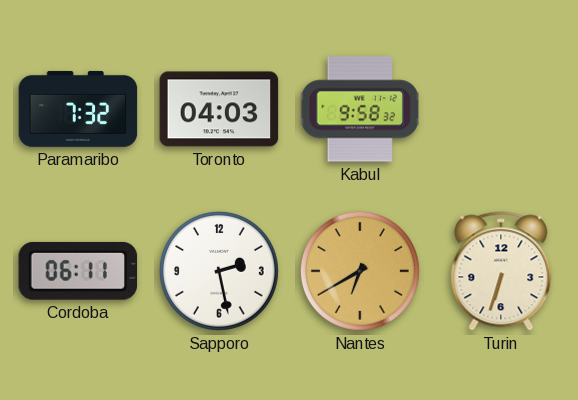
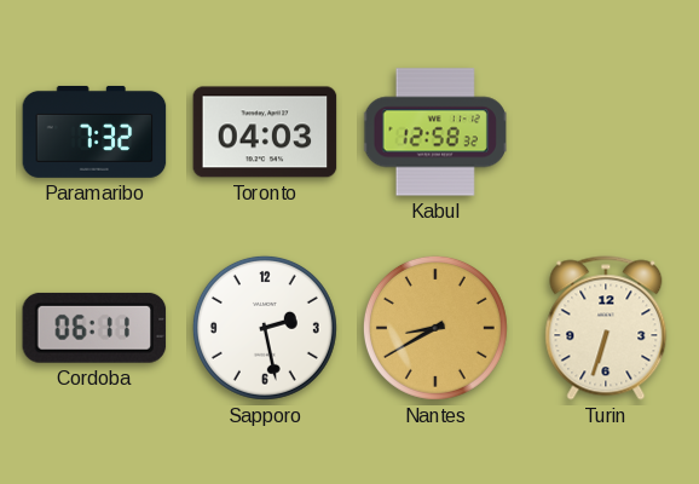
Kabul: 9:58 -> 12:58
Nantes: 6:40 -> 8:40
